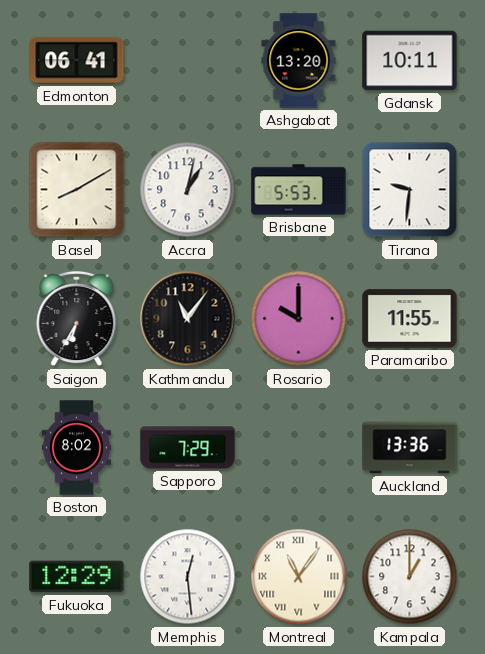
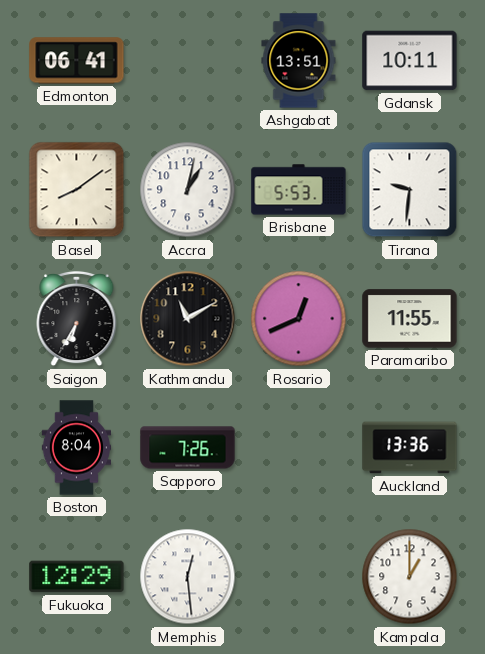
Ashgabat: 13:20 -> 13:51
Basel: 8:10 -> 8:09
Kathmandu: 11:06 -> 11:10
Rosario: 10:00 -> 12:41
Boston: 8:02 -> 8:04
Sapporo: 7:29 -> 7:26
Montreal: 11:06 -> none
